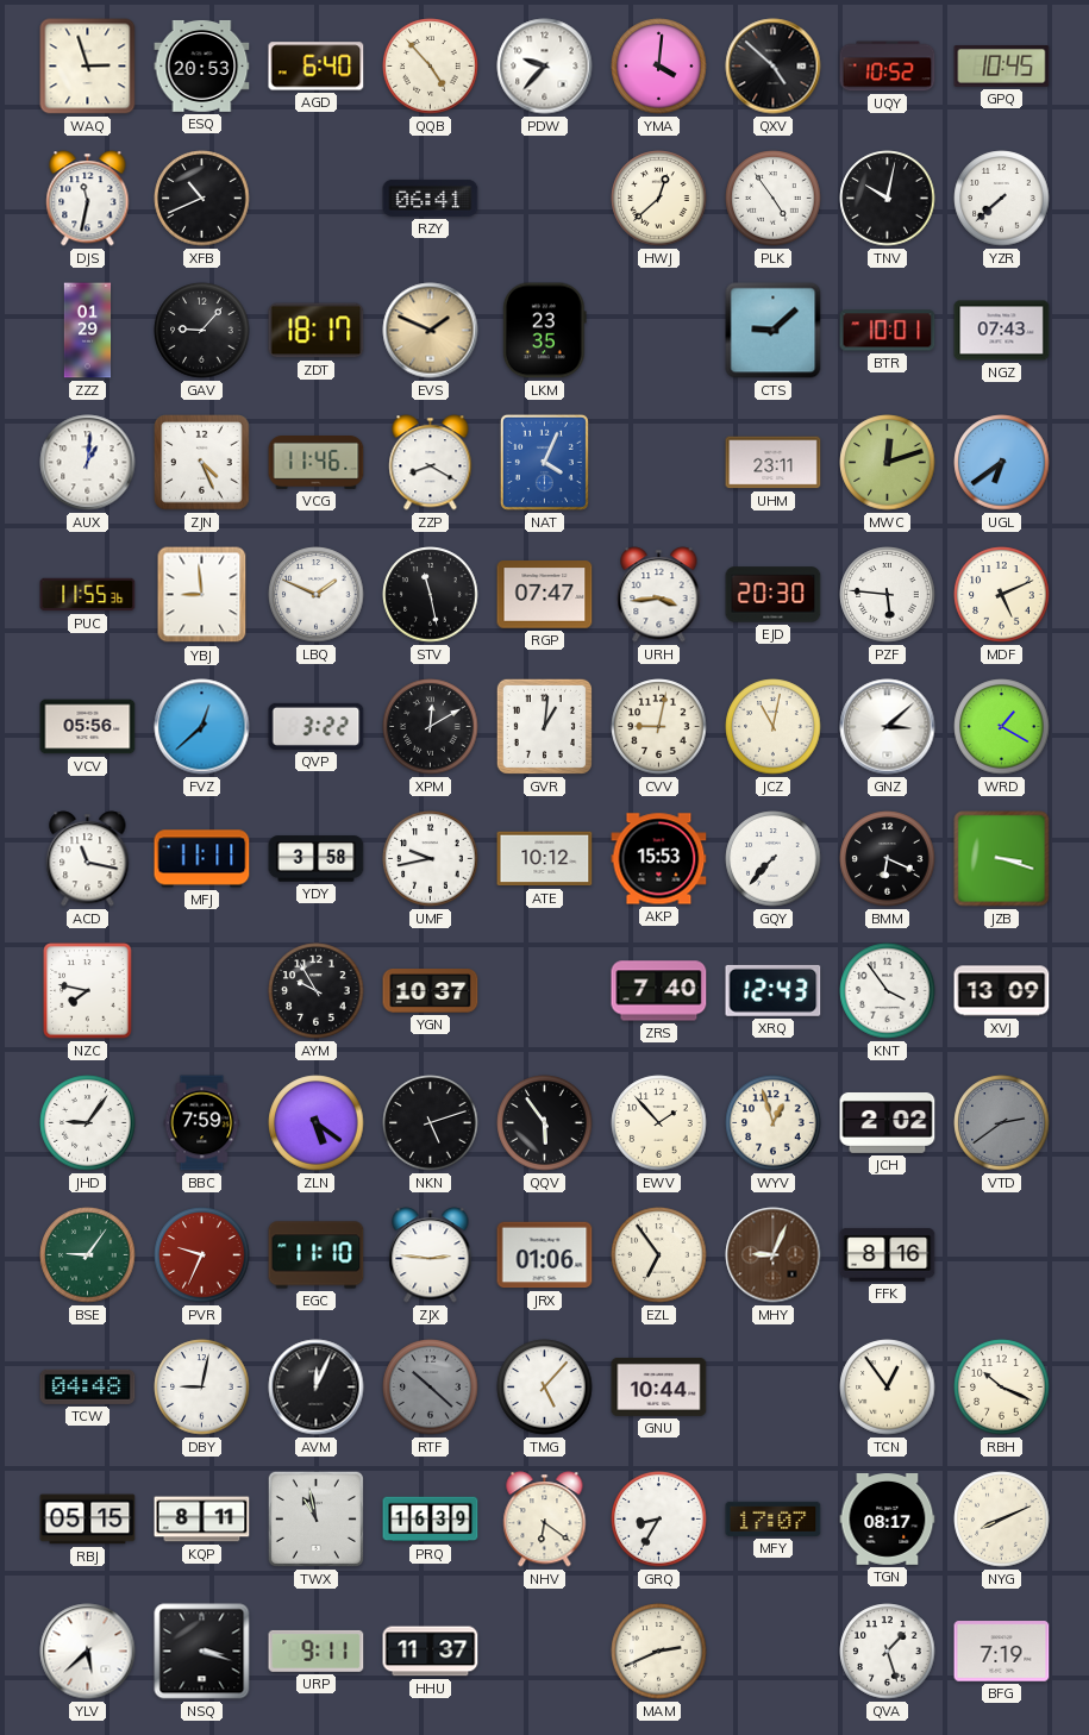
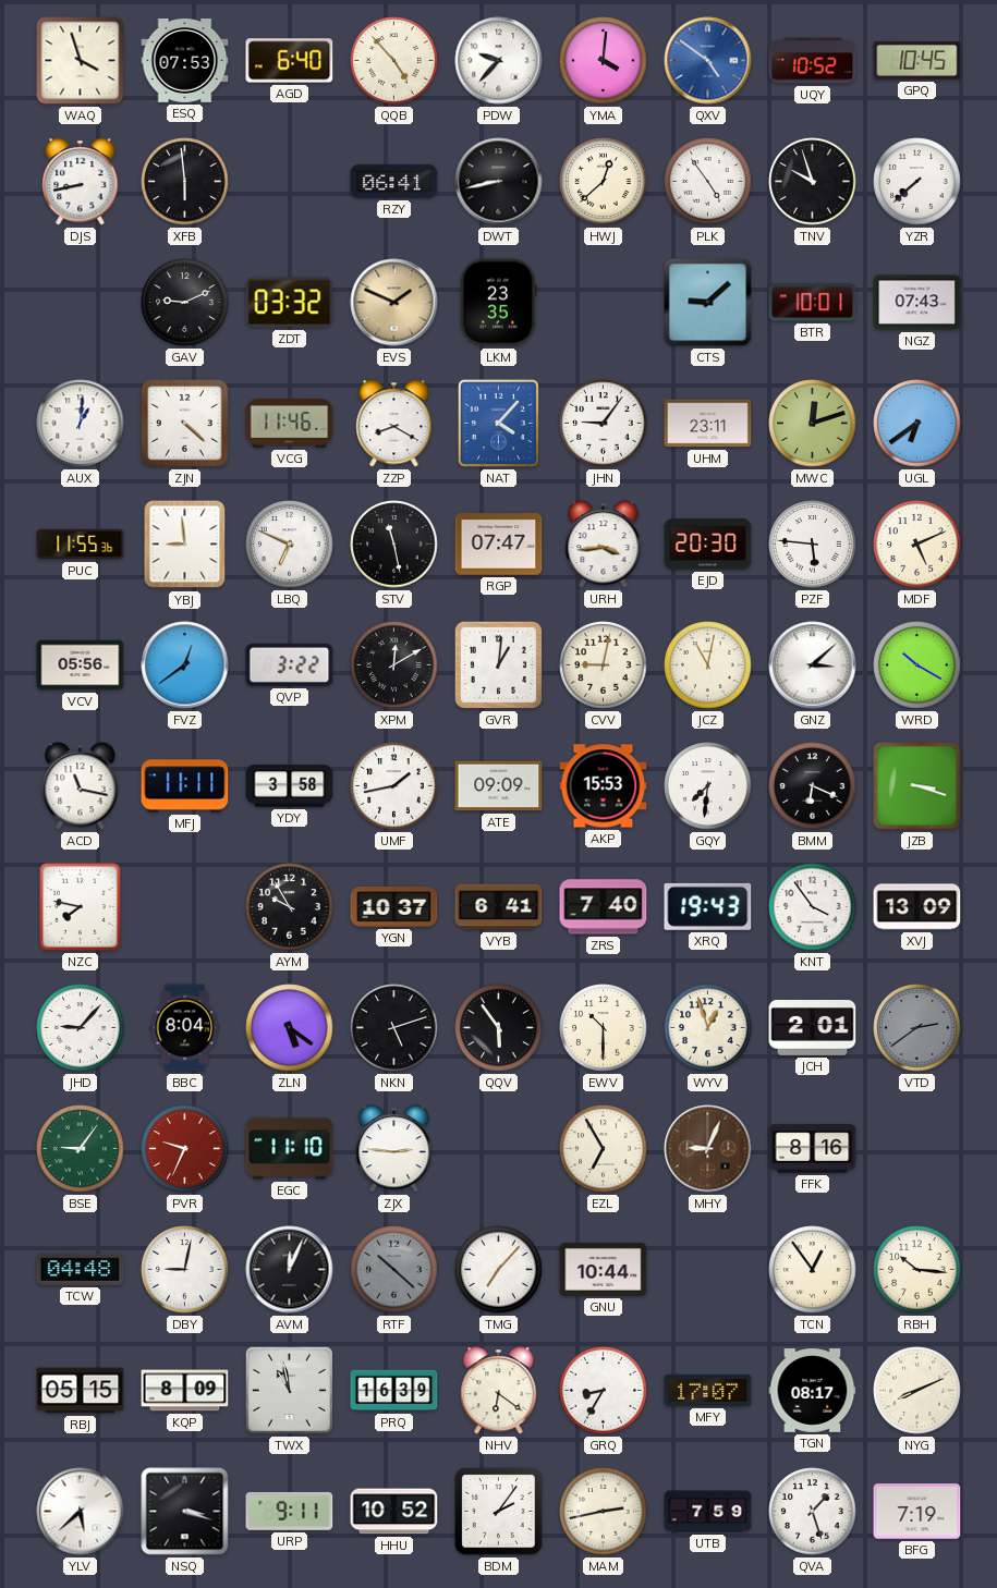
WAQ: 2:57 -> 3:57
ESQ: 20:53 -> 07:53
QXV: 4:52 -> 4:51
QXV dial: black -> blue
DJS: 11:32 -> 8:43
XFB: 10:41 -> 5:59
DWT: none -> 8:43
TNV: 10:02 -> 9:57
ZZZ: 01:29 -> none
GAV: 9:07 -> 9:11
ZDT: 18:17 -> 03:32
ZJN: 4:26 -> 4:22
NAT: 4:04 -> 4:07
JHN: none -> 9:06
LBQ: 1:49 -> 6:49
FVZ: 12:38 -> 12:39
WRD: 1:20 -> 10:20
UMF: 9:43 -> 1:43
ATE: 10:12 -> 09:09
GQY: 7:37 -> 7:31
VYB: none -> 6:41
XRQ: 12:43 -> 19:43
JHD: 9:06 -> 9:07
BBC: 7:59 -> 8:04
EWV: 1:53 -> 10:30
JCH: 2:02 -> 2:01
JRX: 01:06 -> none
EZL: 6:54 -> 6:55
TMG: 5:07 -> 7:07
RBH: 10:19 -> 10:16
KQP: 8:11 -> 8:09
HHU: 11:37 -> 10:52
BDM: none -> 2:06
MAM: 2:41 -> 2:43
UTB: none -> 7:59
